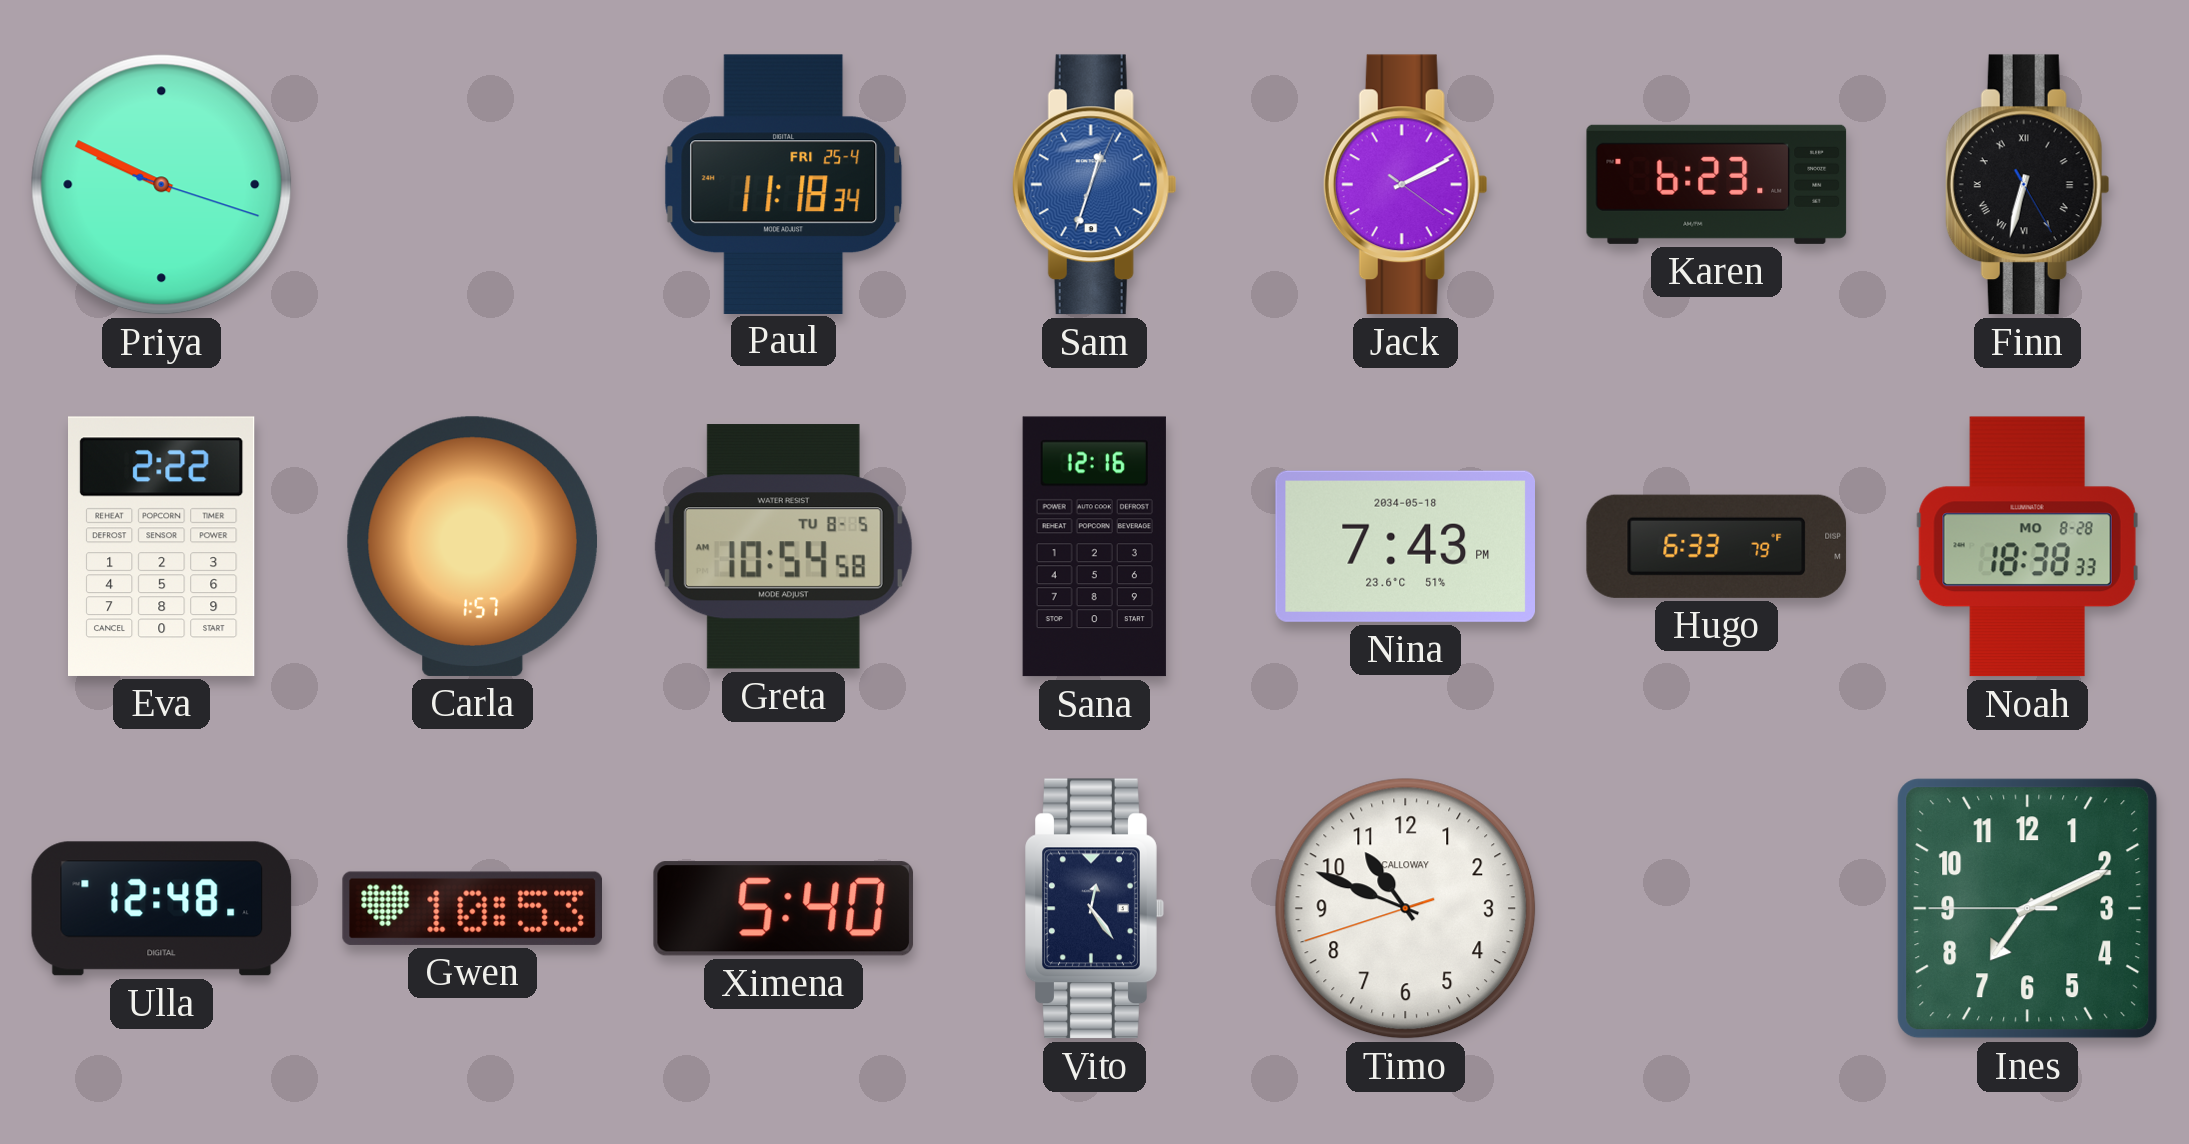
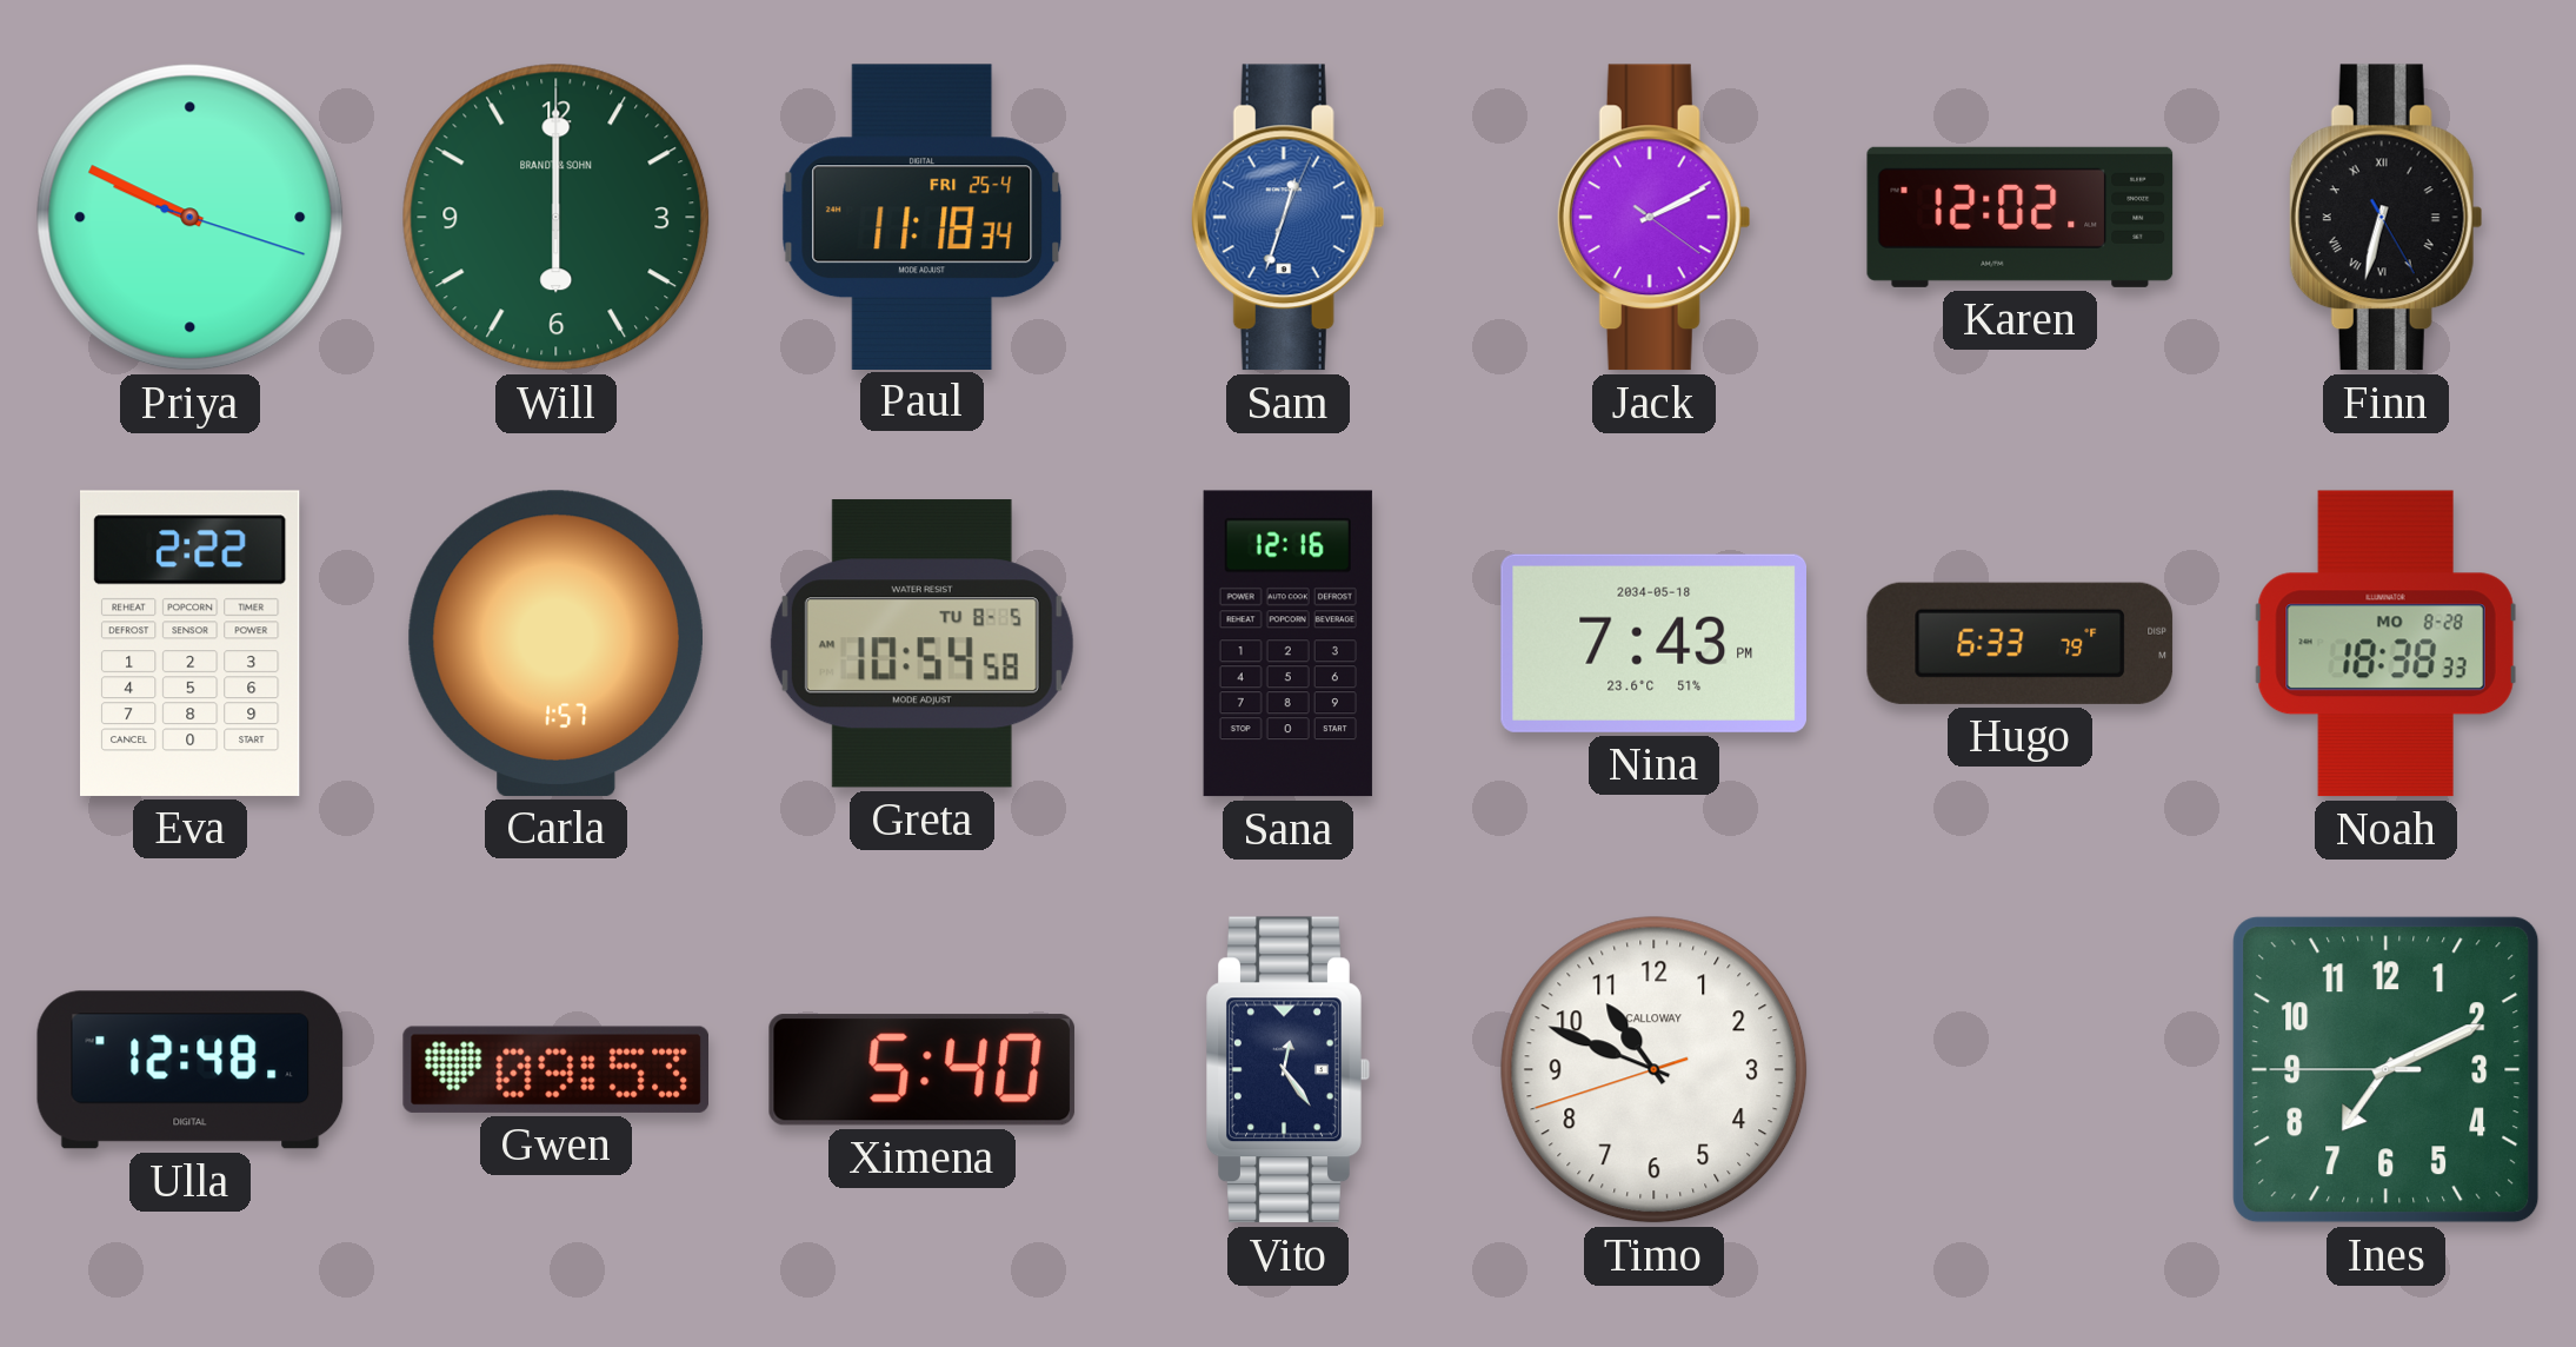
Will: none -> 6:00
Karen: 6:23 -> 12:02
Gwen: 10:53 -> 09:53
